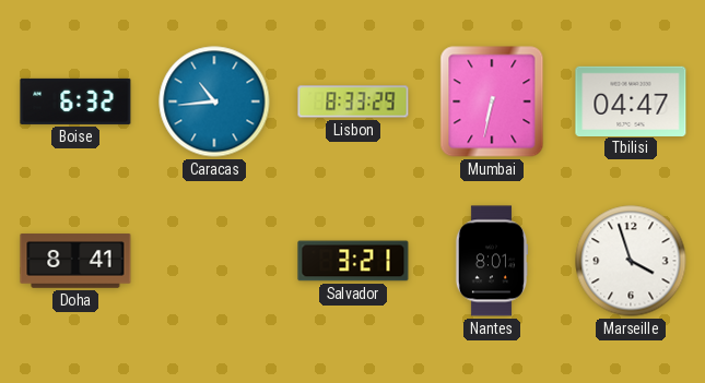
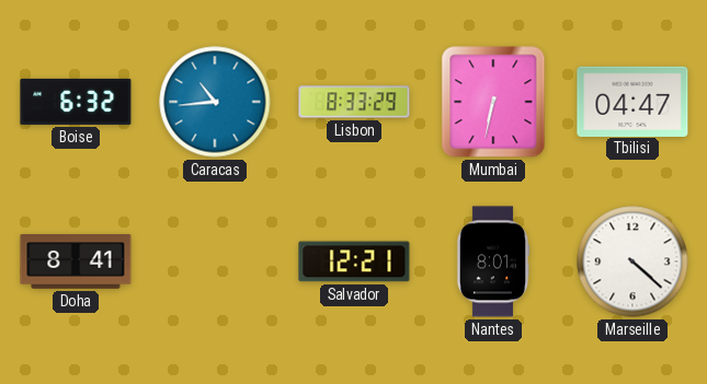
Salvador: 3:21 -> 12:21
Marseille: 3:57 -> 4:22
